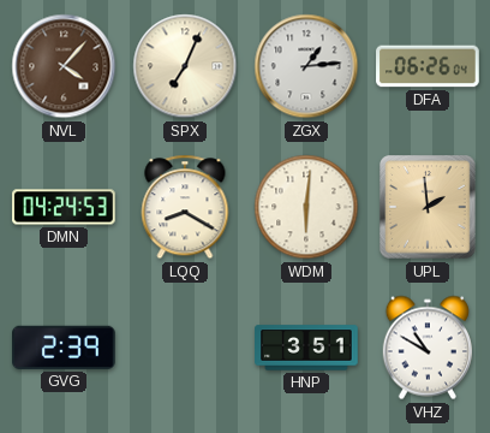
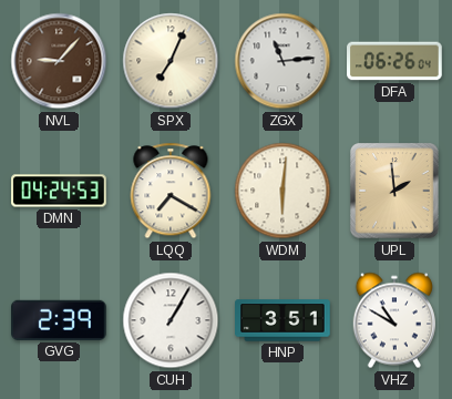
NVL: 4:07 -> 9:07
ZGX: 1:14 -> 11:14
LQQ: 8:20 -> 7:20
CUH: none -> 1:05
